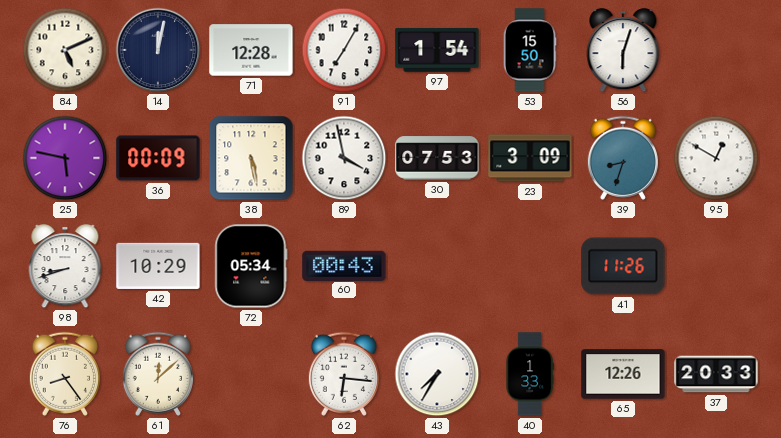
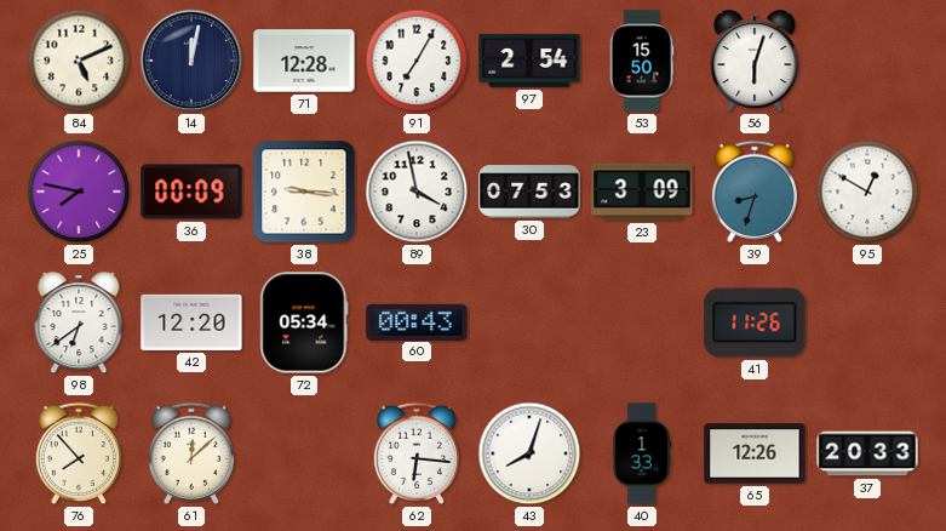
97: 1:54 -> 2:54
25: 5:47 -> 7:47
38: 5:28 -> 9:16
98: 8:42 -> 6:39
42: 10:29 -> 12:20
76: 8:24 -> 7:53
43: 7:35 -> 8:03
